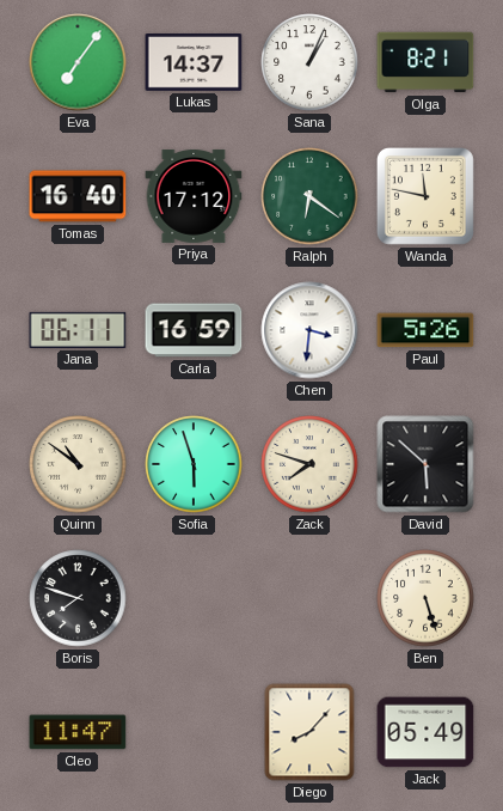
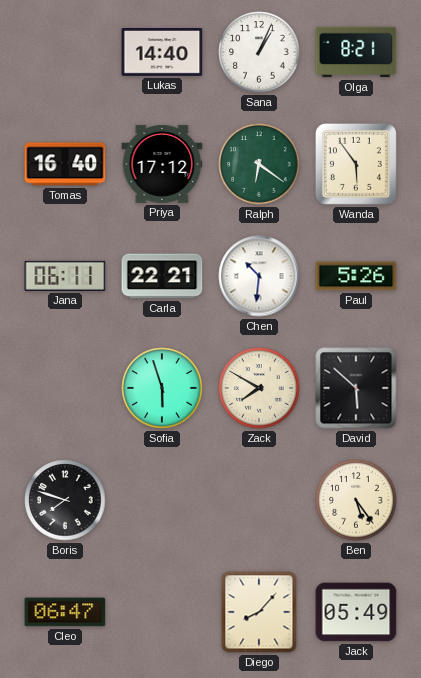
Eva: 7:06 -> none
Lukas: 14:37 -> 14:40
Wanda: 11:47 -> 5:54
Carla: 16:59 -> 22:21
Chen: 3:31 -> 10:31
Quinn: 10:51 -> none
Zack: 7:48 -> 7:50
Ben: 5:27 -> 5:24
Cleo: 11:47 -> 06:47
